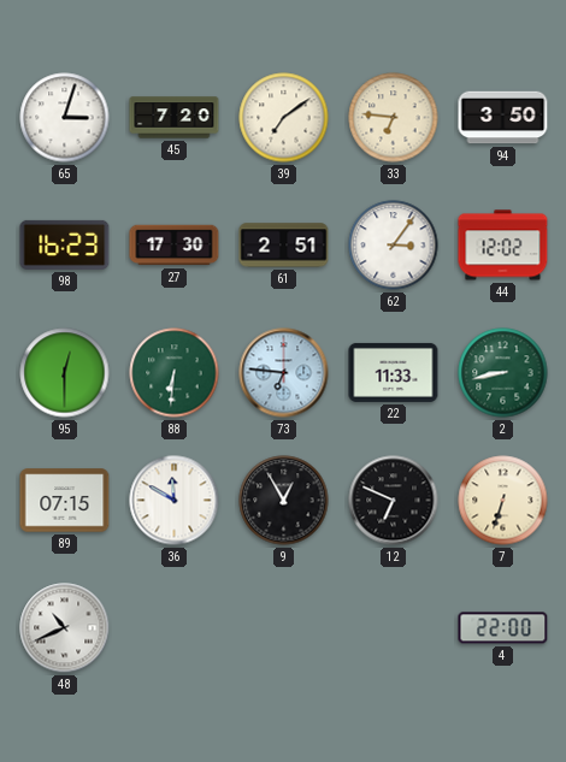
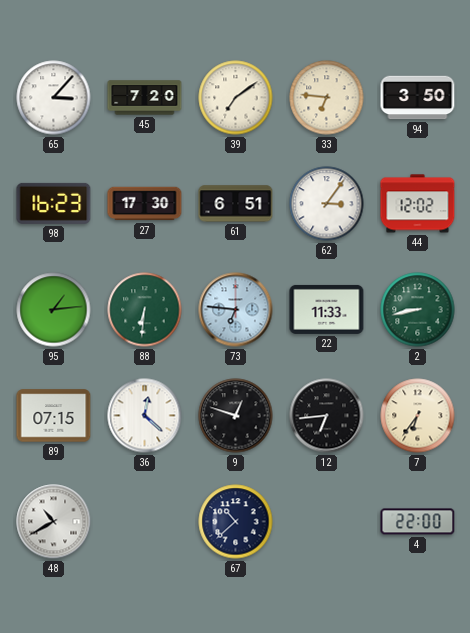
65: 3:03 -> 3:07
61: 2:51 -> 6:51
95: 12:30 -> 1:14
36: 11:50 -> 12:22
9: 12:55 -> 12:48
12: 6:49 -> 6:44
7: 6:33 -> 6:36
48: 10:41 -> 10:40
67: none -> 10:38
